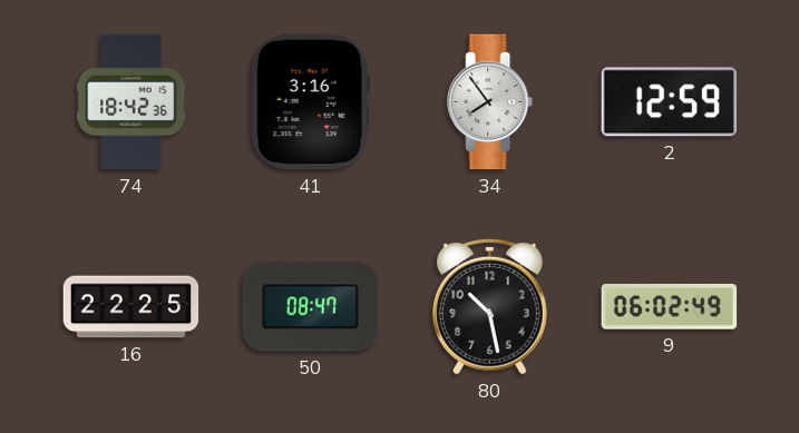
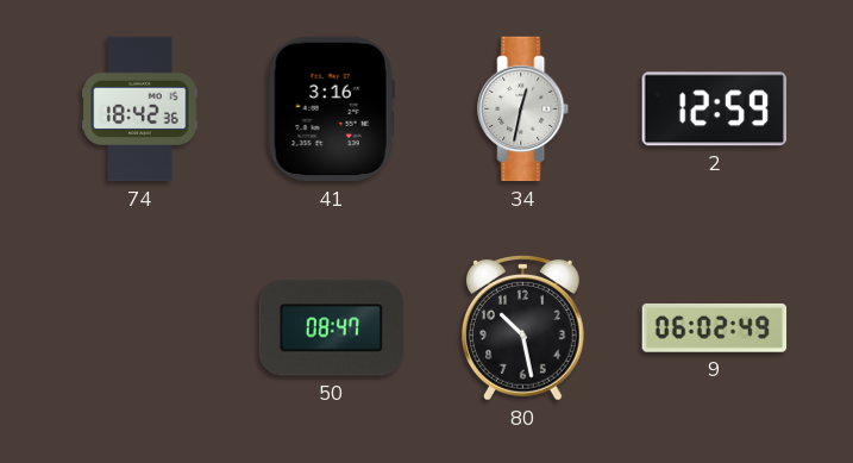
34: 7:54 -> 12:32
16: 22:25 -> none
